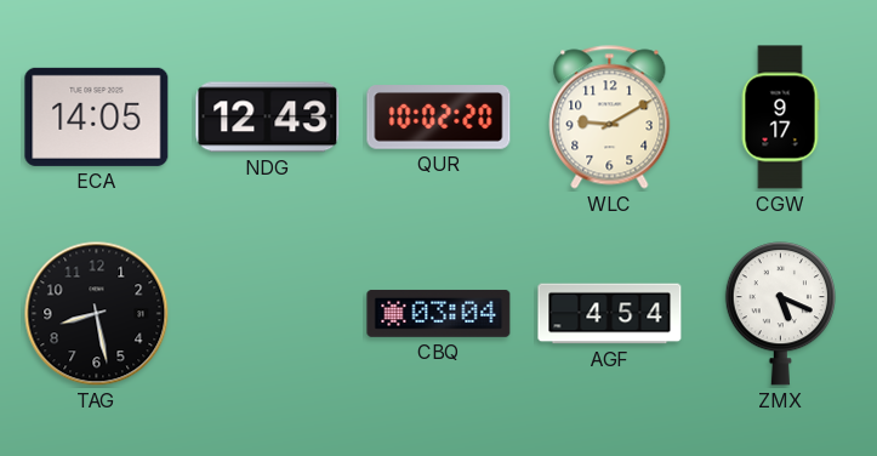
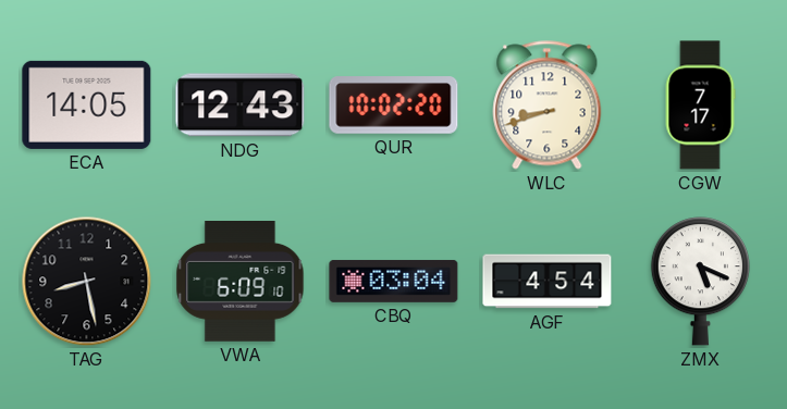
WLC: 9:10 -> 8:42
CGW: 9:17 -> 7:17
VWA: none -> 6:09
